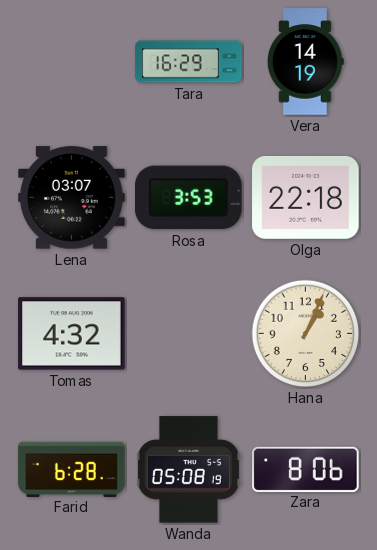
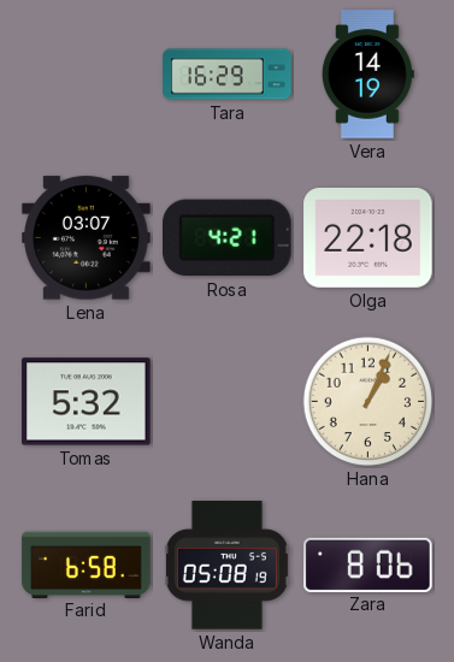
Rosa: 3:53 -> 4:21
Tomas: 4:32 -> 5:32
Farid: 6:28 -> 6:58
